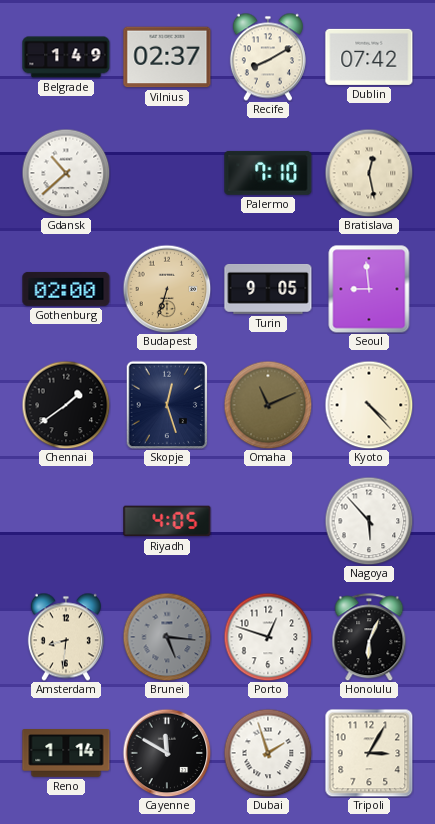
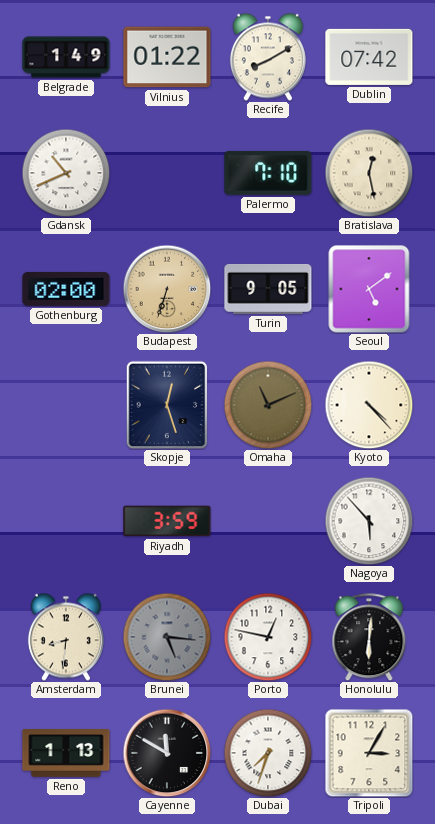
Vilnius: 02:37 -> 01:22
Gdansk: 10:38 -> 10:41
Seoul: 8:59 -> 5:09
Chennai: 1:39 -> none
Riyadh: 4:05 -> 3:59
Porto: 12:48 -> 12:47
Honolulu: 6:04 -> 6:01
Reno: 1:14 -> 1:13
Dubai: 1:57 -> 7:33
